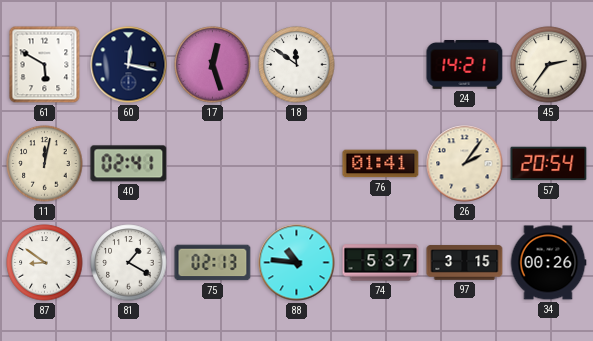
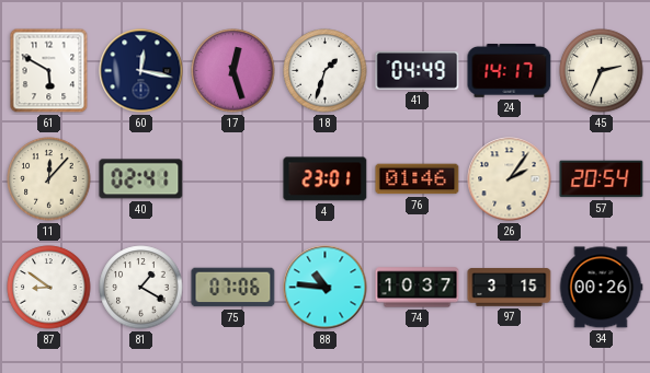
18: 11:51 -> 1:33
41: none -> 04:49
24: 14:21 -> 14:17
45: 2:36 -> 2:34
11: 12:02 -> 12:07
4: none -> 23:01
76: 01:41 -> 01:46
75: 02:13 -> 07:06
74: 5:37 -> 10:37
